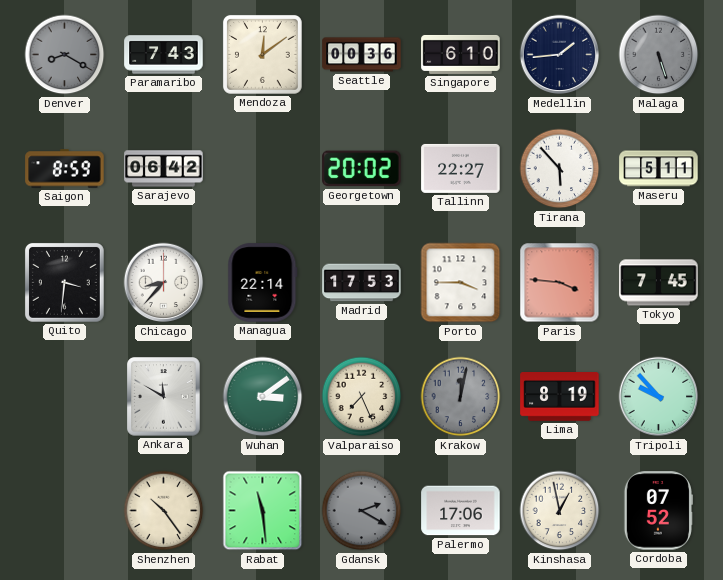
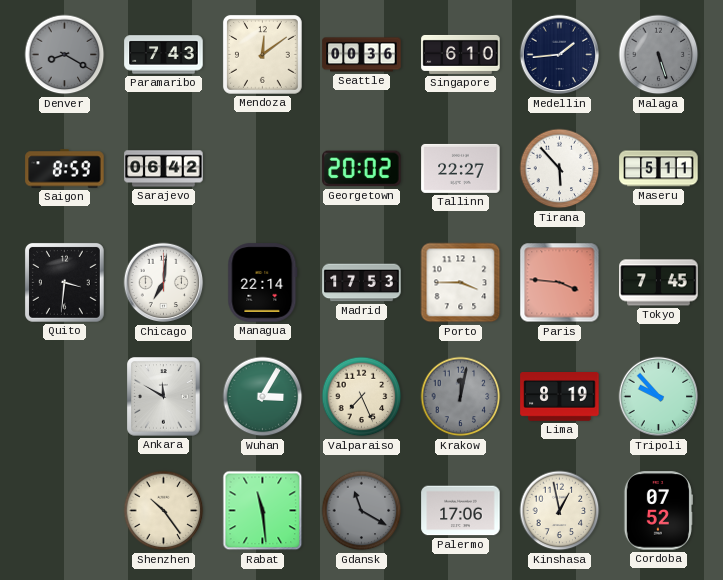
Chicago: 8:37 -> 7:01
Wuhan: 3:09 -> 3:05
Gdansk: 2:20 -> 11:20
